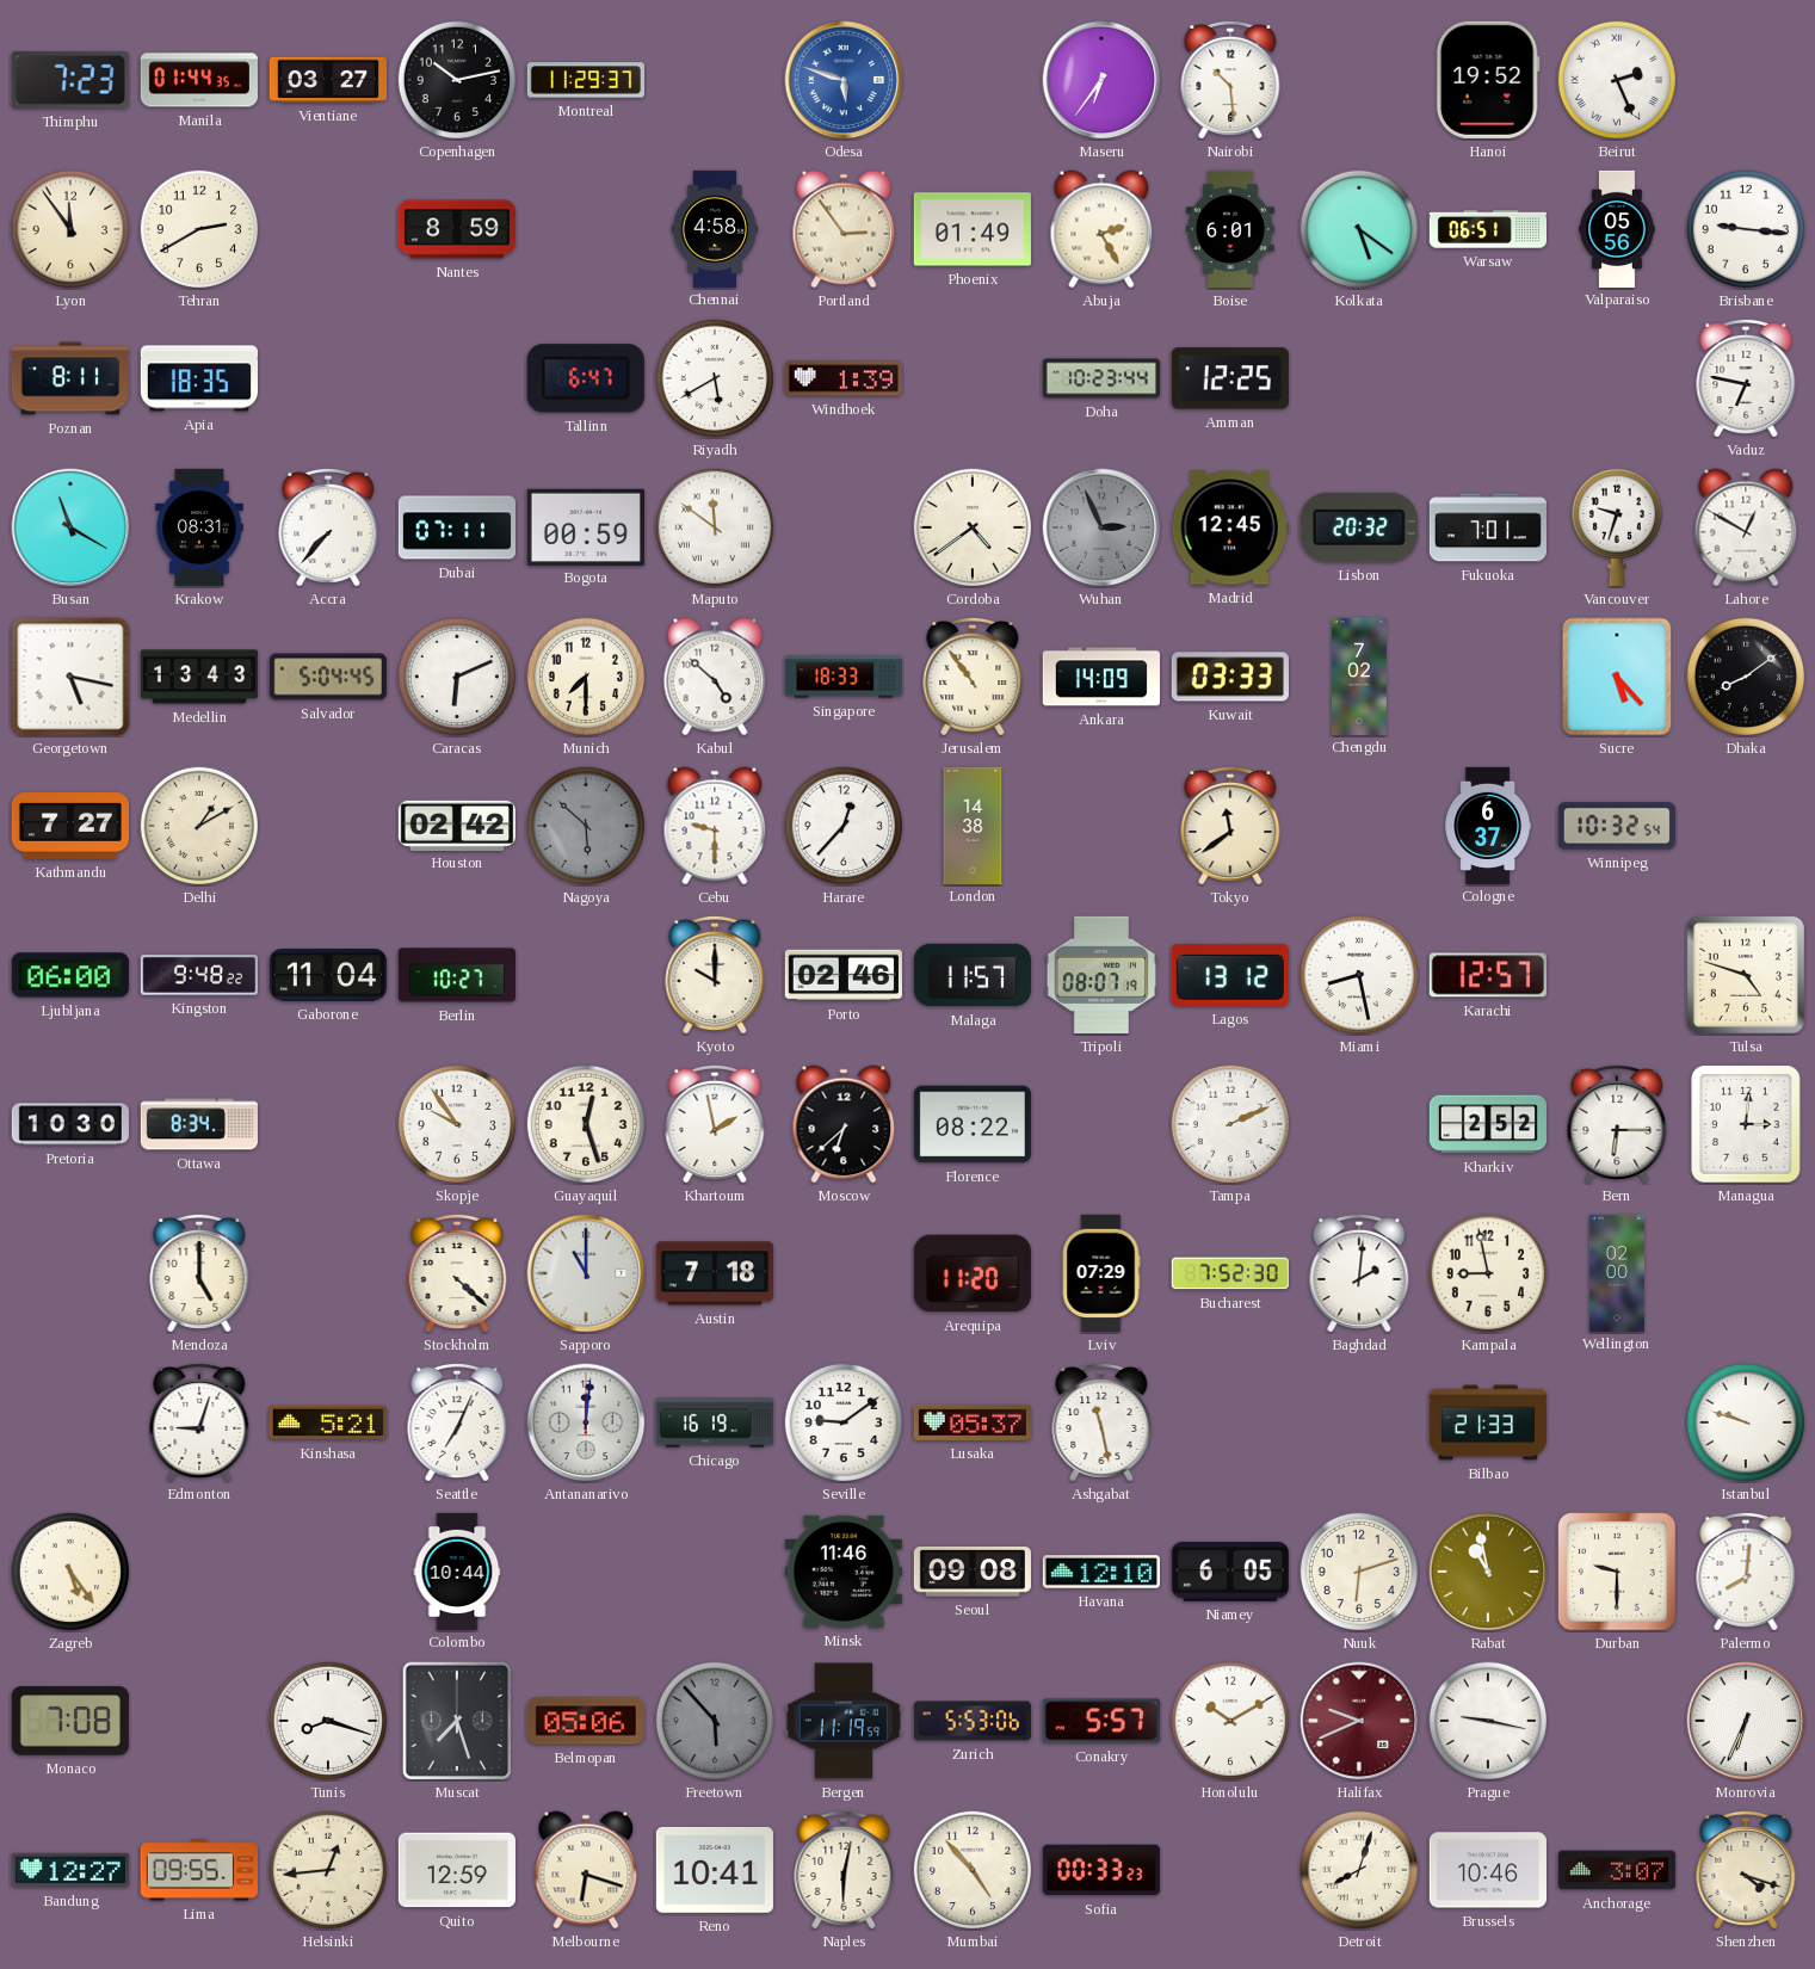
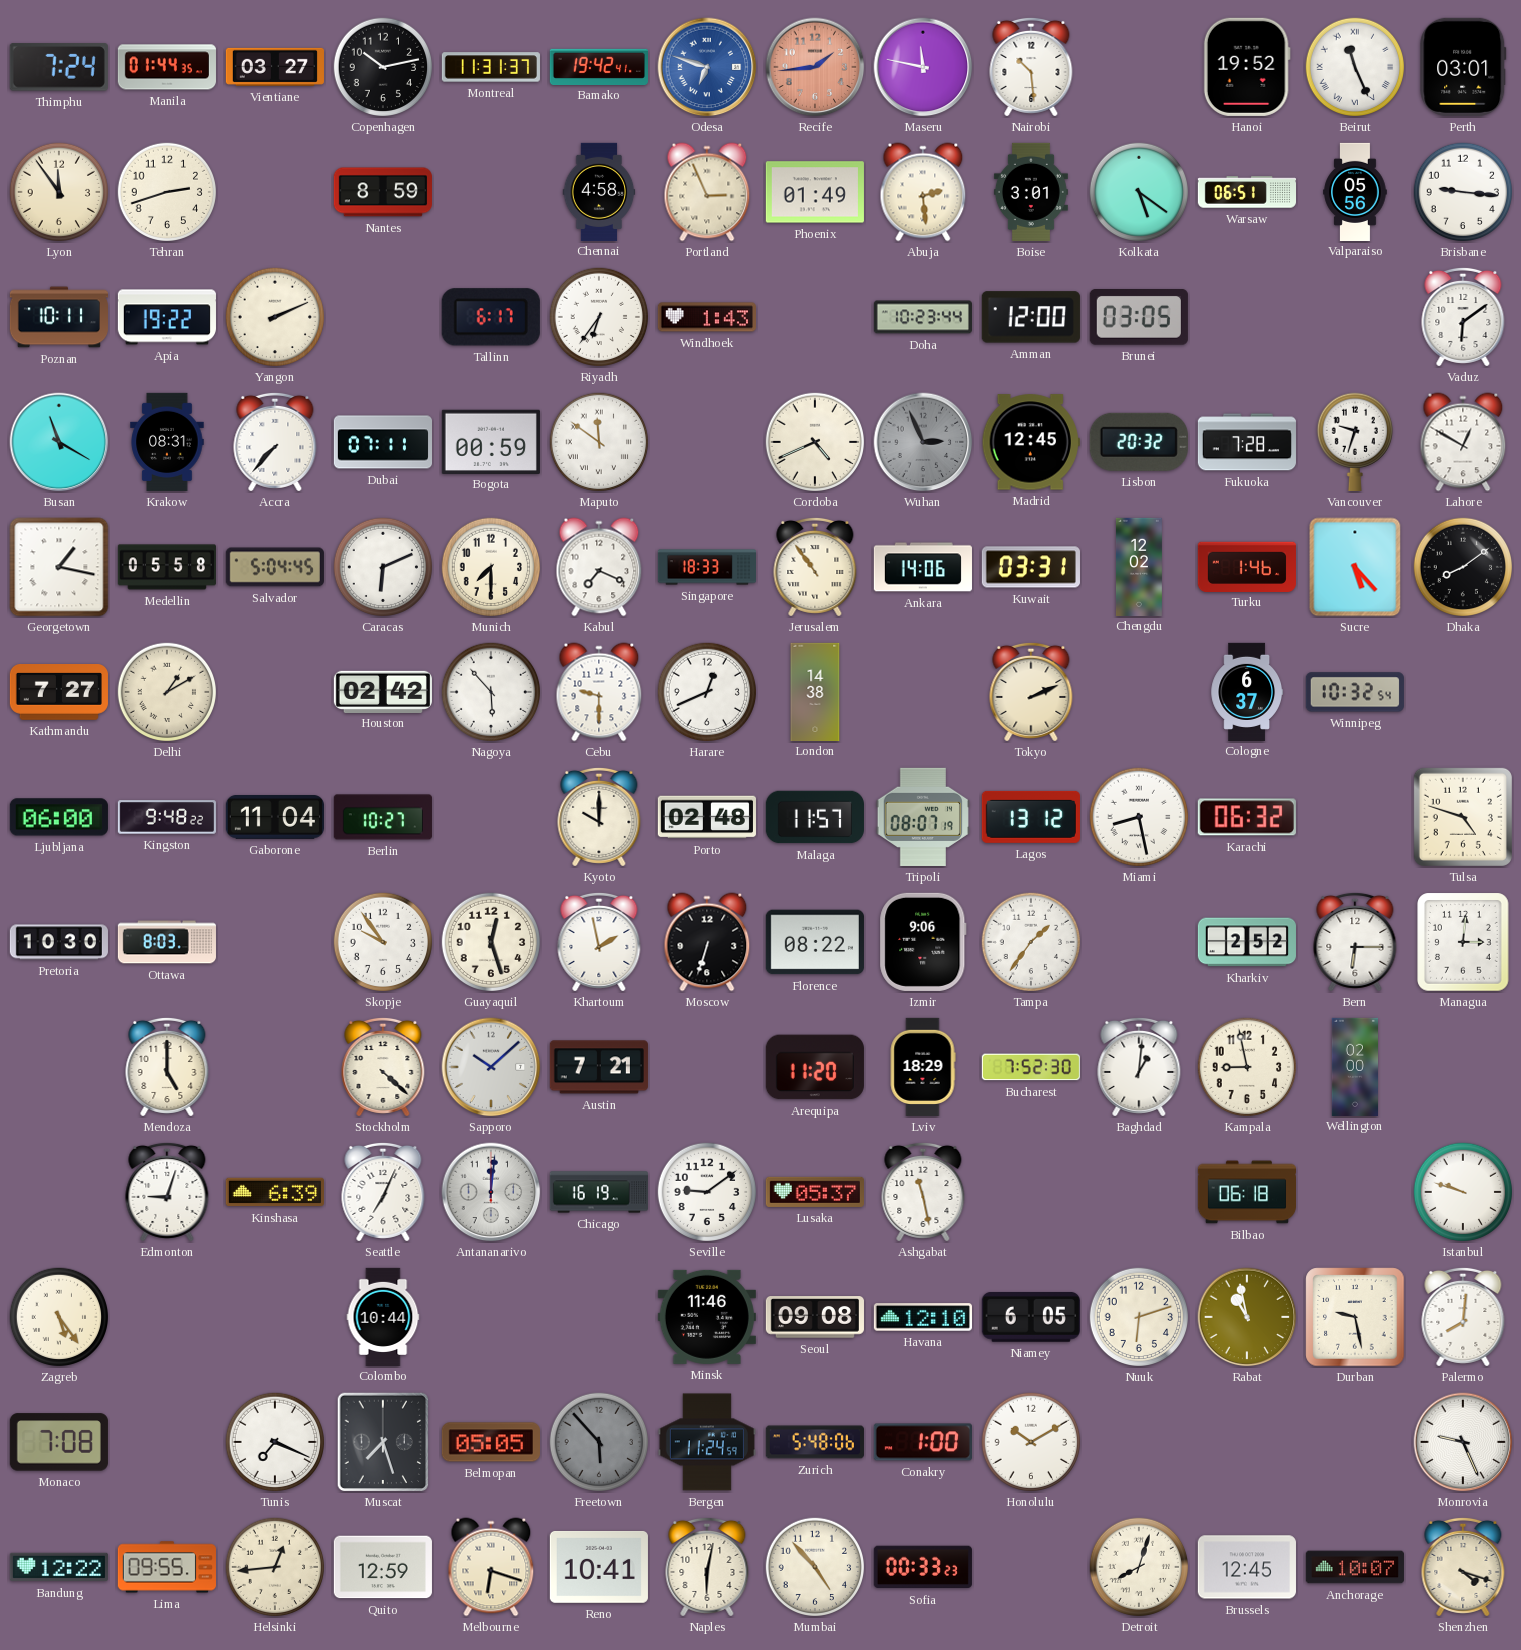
Thimphu: 7:23 -> 7:24
Montreal: 11:29 -> 11:31
Bamako: none -> 19:42
Odesa: 5:48 -> 6:48
Recife: none -> 1:44
Maseru: 6:36 -> 11:47
Beirut: 2:26 -> 11:26
Perth: none -> 03:01
Tehran: 2:40 -> 2:42
Portland: 2:54 -> 2:56
Abuja: 2:25 -> 2:29
Boise: 6:01 -> 3:01
Poznan: 8:11 -> 10:11
Apia: 18:35 -> 19:22
Yangon: none -> 2:11
Tallinn: 6:47 -> 6:17
Riyadh: 5:40 -> 6:36
Windhoek: 1:39 -> 1:43
Amman: 12:25 -> 12:00
Brunei: none -> 03:05
Vaduz: 6:47 -> 6:09
Cordoba: 4:39 -> 4:41
Fukuoka: 7:01 -> 7:28
Georgetown: 5:17 -> 1:17
Medellin: 13:43 -> 05:58
Kabul: 4:52 -> 7:19
Ankara: 14:09 -> 14:06
Kuwait: 03:33 -> 03:31
Chengdu: 7:02 -> 12:02
Turku: none -> 1:46
Nagoya: 5:52 -> 5:53
Nagoya dial: grey -> white
Harare: 12:37 -> 12:41
Tokyo: 11:39 -> 2:11
Porto: 02:46 -> 02:48
Karachi: 12:57 -> 06:32
Ottawa: 8:34 -> 8:03
Moscow: 6:38 -> 6:33
Izmir: none -> 9:06
Tampa: 2:11 -> 1:36
Sapporo: 11:00 -> 10:08
Austin: 7:18 -> 7:21
Lviv: 07:29 -> 18:29
Baghdad: 2:01 -> 1:01
Kinshasa: 5:21 -> 6:39
Bilbao: 21:33 -> 06:18
Durban: 9:30 -> 9:28
Tunis: 8:18 -> 7:19
Belmopan: 05:06 -> 05:05
Bergen: 11:19 -> 11:24
Zurich: 5:53 -> 5:48
Conakry: 5:57 -> 1:00
Halifax: 9:41 -> none
Prague: 9:17 -> none
Monrovia: 6:34 -> 9:26
Bandung: 12:27 -> 12:22
Brussels: 10:46 -> 12:45
Anchorage: 3:07 -> 10:07
